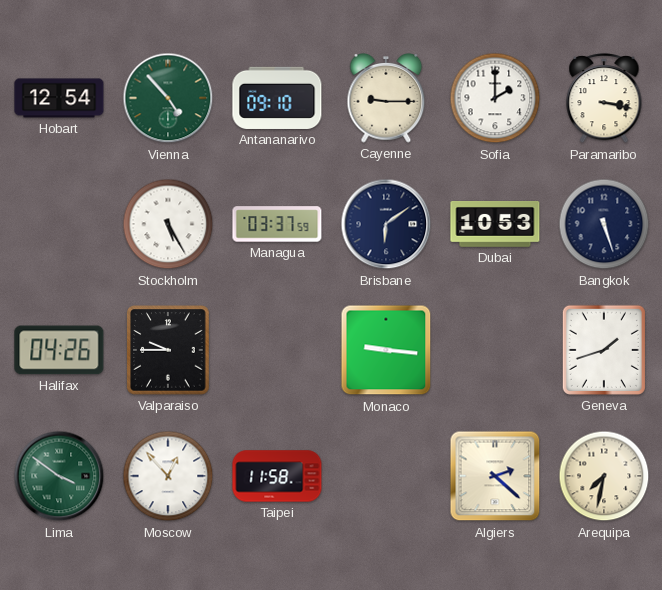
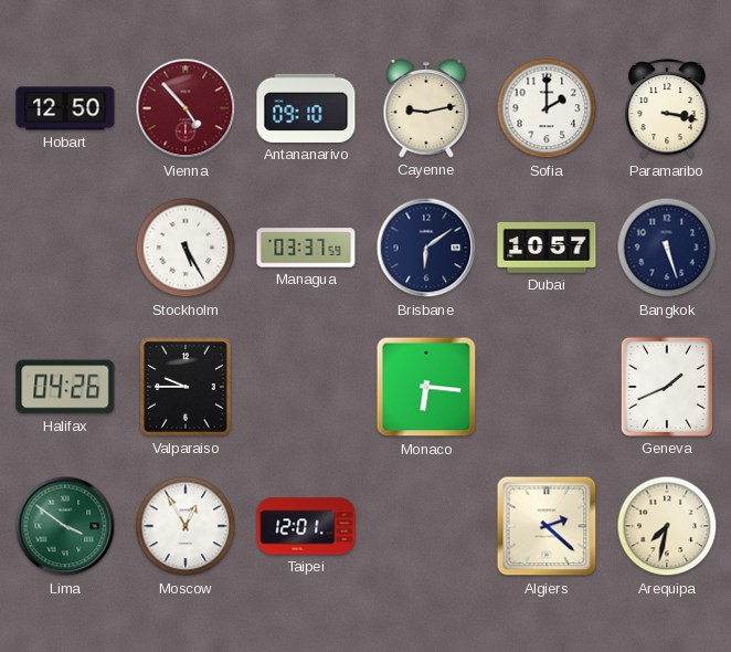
Hobart: 12:54 -> 12:50
Vienna dial: green -> burgundy
Cayenne: 9:15 -> 9:13
Dubai: 10:53 -> 10:57
Monaco: 9:16 -> 6:16
Geneva: 1:42 -> 1:41
Moscow: 12:53 -> 12:55
Taipei: 11:58 -> 12:01
